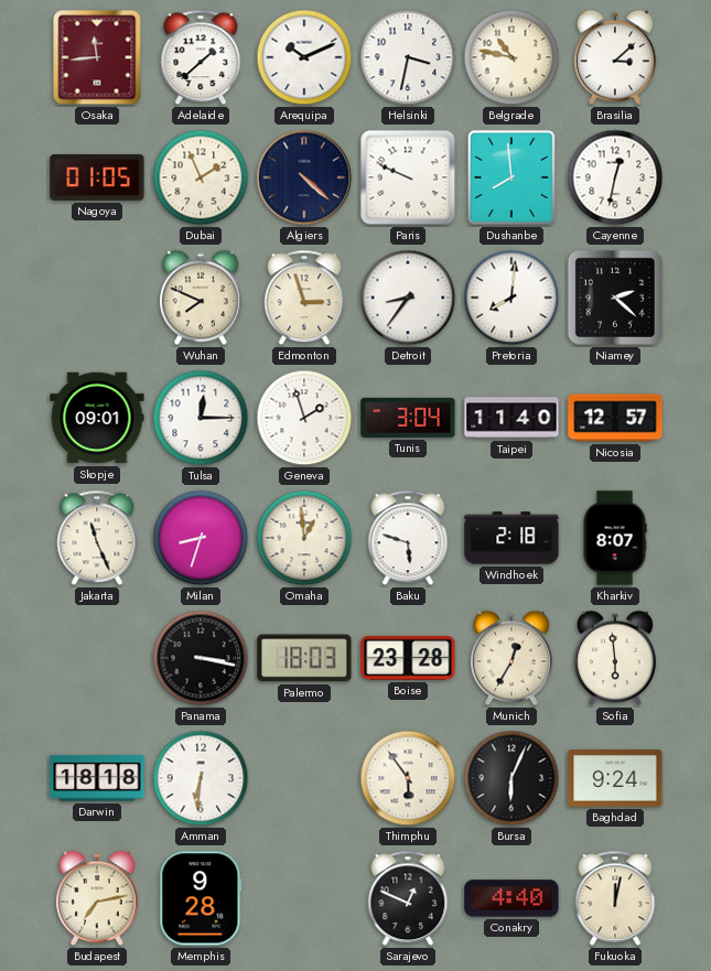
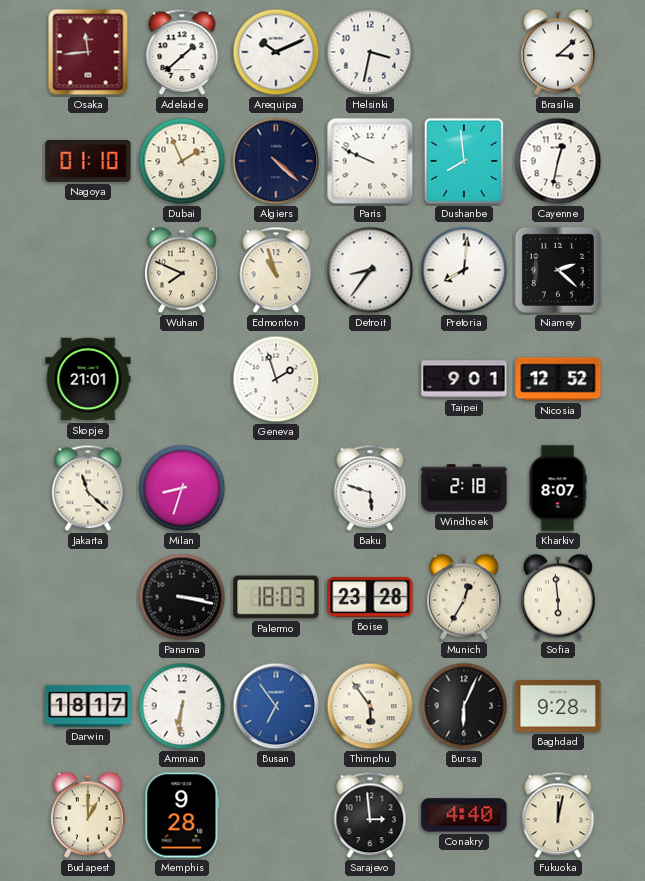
Belgrade: 10:47 -> none
Nagoya: 01:05 -> 01:10
Edmonton: 2:57 -> 10:57
Skopje: 09:01 -> 21:01
Tulsa: 12:15 -> none
Tunis: 3:04 -> none
Taipei: 11:40 -> 9:01
Nicosia: 12:57 -> 12:52
Jakarta: 11:26 -> 11:22
Omaha: 12:59 -> none
Darwin: 18:18 -> 18:17
Busan: none -> 6:54
Baghdad: 9:24 -> 9:28
Budapest: 7:13 -> 1:00
Sarajevo: 12:49 -> 2:59
